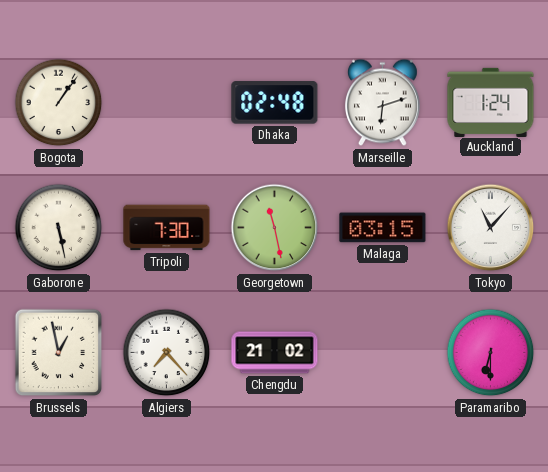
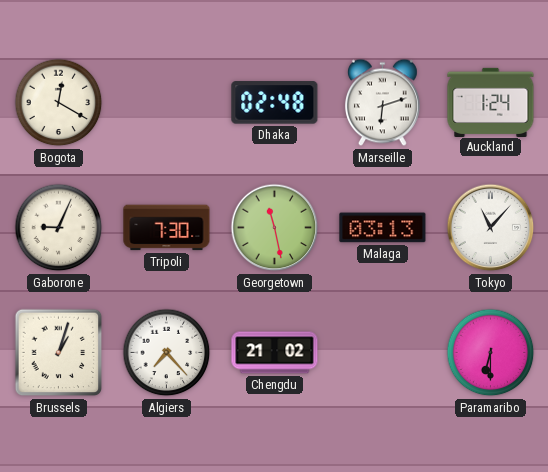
Bogota: 1:06 -> 12:20
Gaborone: 5:28 -> 9:04
Malaga: 03:15 -> 03:13
Brussels: 12:58 -> 1:03
